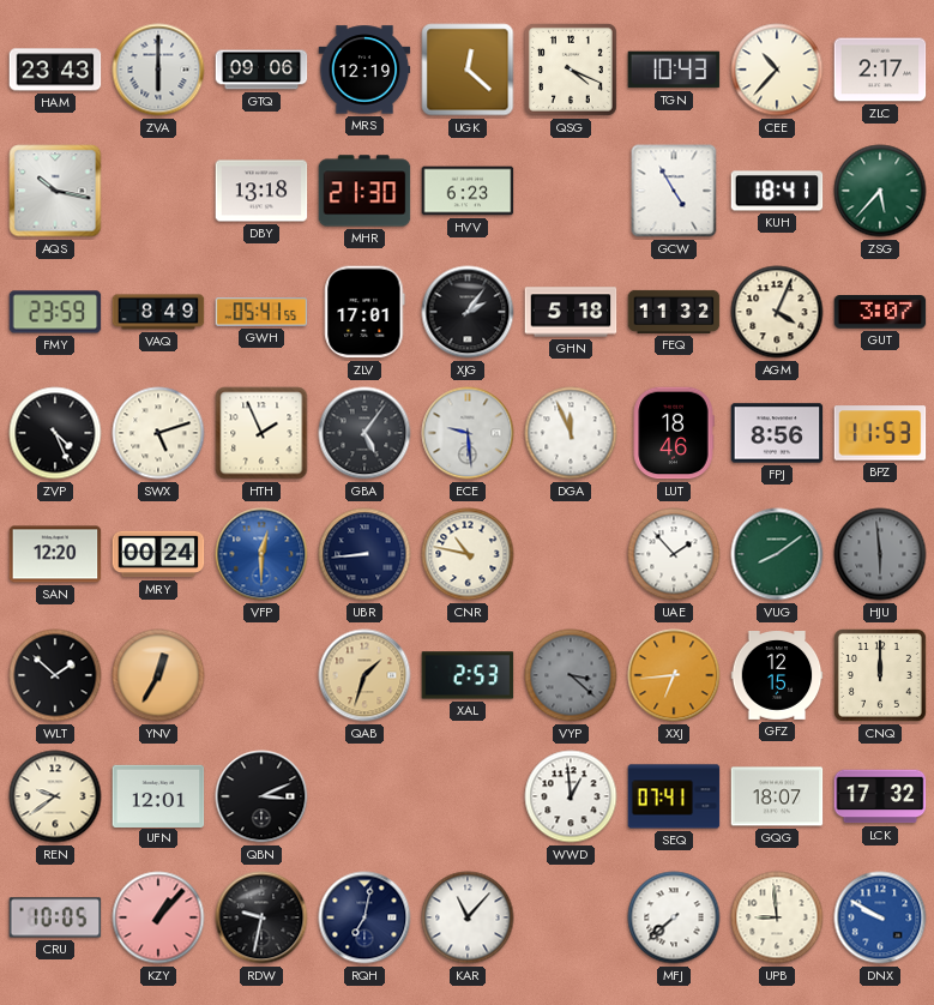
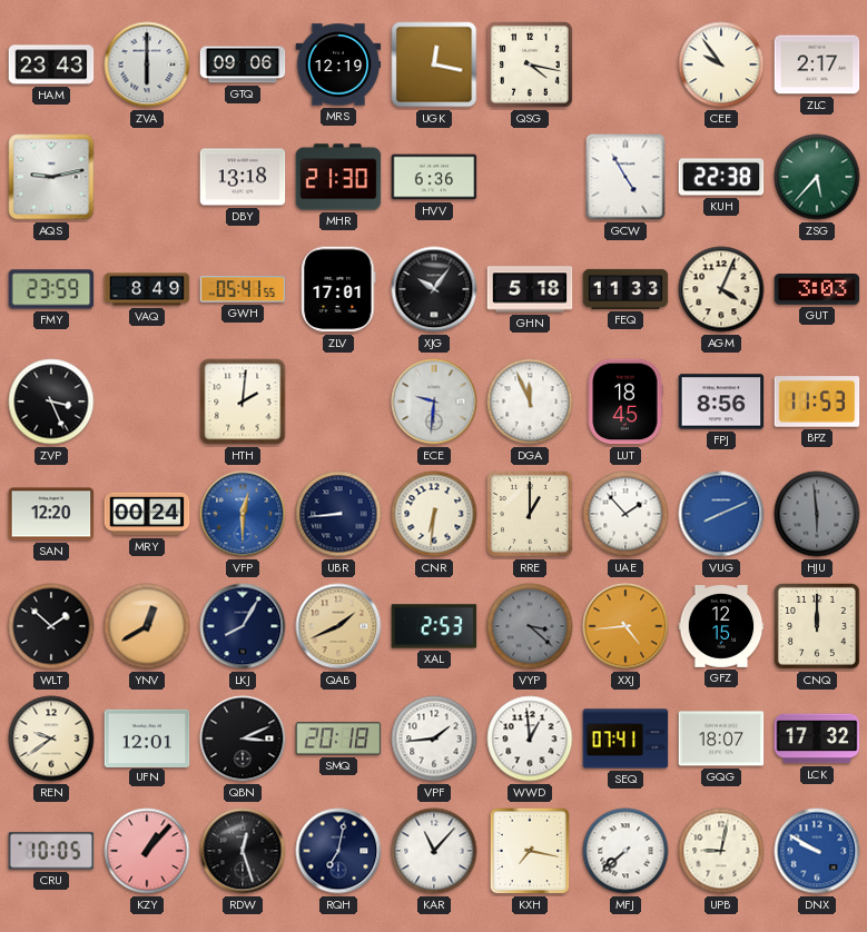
UGK: 12:22 -> 12:17
QSG: 4:19 -> 4:17
TGN: 10:43 -> none
CEE: 10:37 -> 9:54
AQS: 10:17 -> 9:13
HVV: 6:23 -> 6:36
KUH: 18:41 -> 22:38
XJG: 2:06 -> 10:06
FEQ: 11:32 -> 11:33
GUT: 3:07 -> 3:03
ZVP: 4:26 -> 3:26
SWX: 5:12 -> none
HTH: 1:56 -> 2:01
GBA: 5:06 -> none
ECE: 9:29 -> 9:31
LUT: 18:46 -> 18:45
CNR: 10:47 -> 6:31
RRE: none -> 1:00
VUG: 8:09 -> 8:11
VUG dial: green -> blue
YNV: 12:35 -> 12:40
LKJ: none -> 8:05
QAB: 1:33 -> 1:41
XXJ: 6:44 -> 4:44
SMQ: none -> 20:18
VPF: none -> 1:44
RDW: 9:32 -> 12:27
KXH: none -> 7:17
UPB: 8:59 -> 9:02
